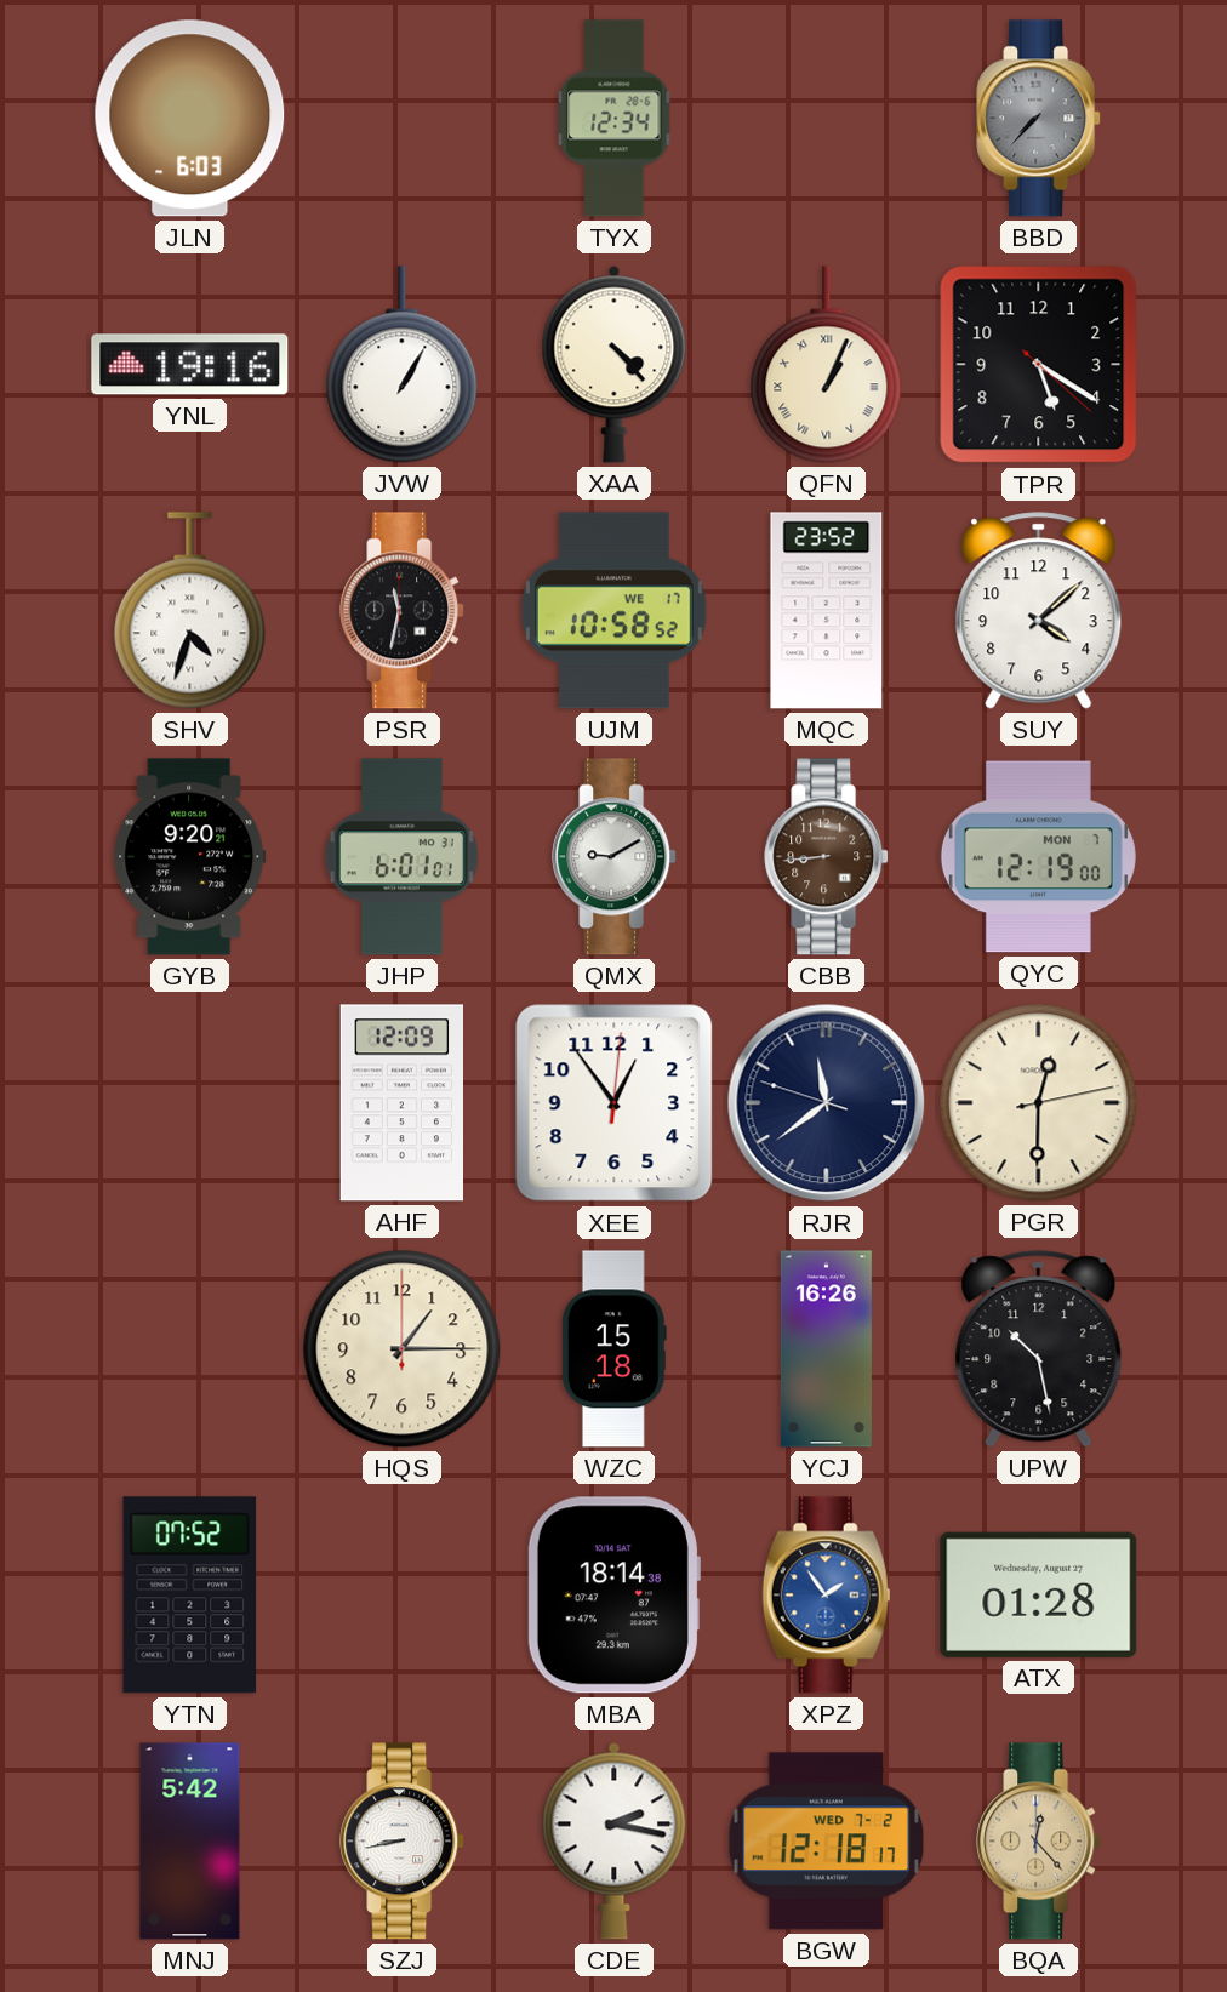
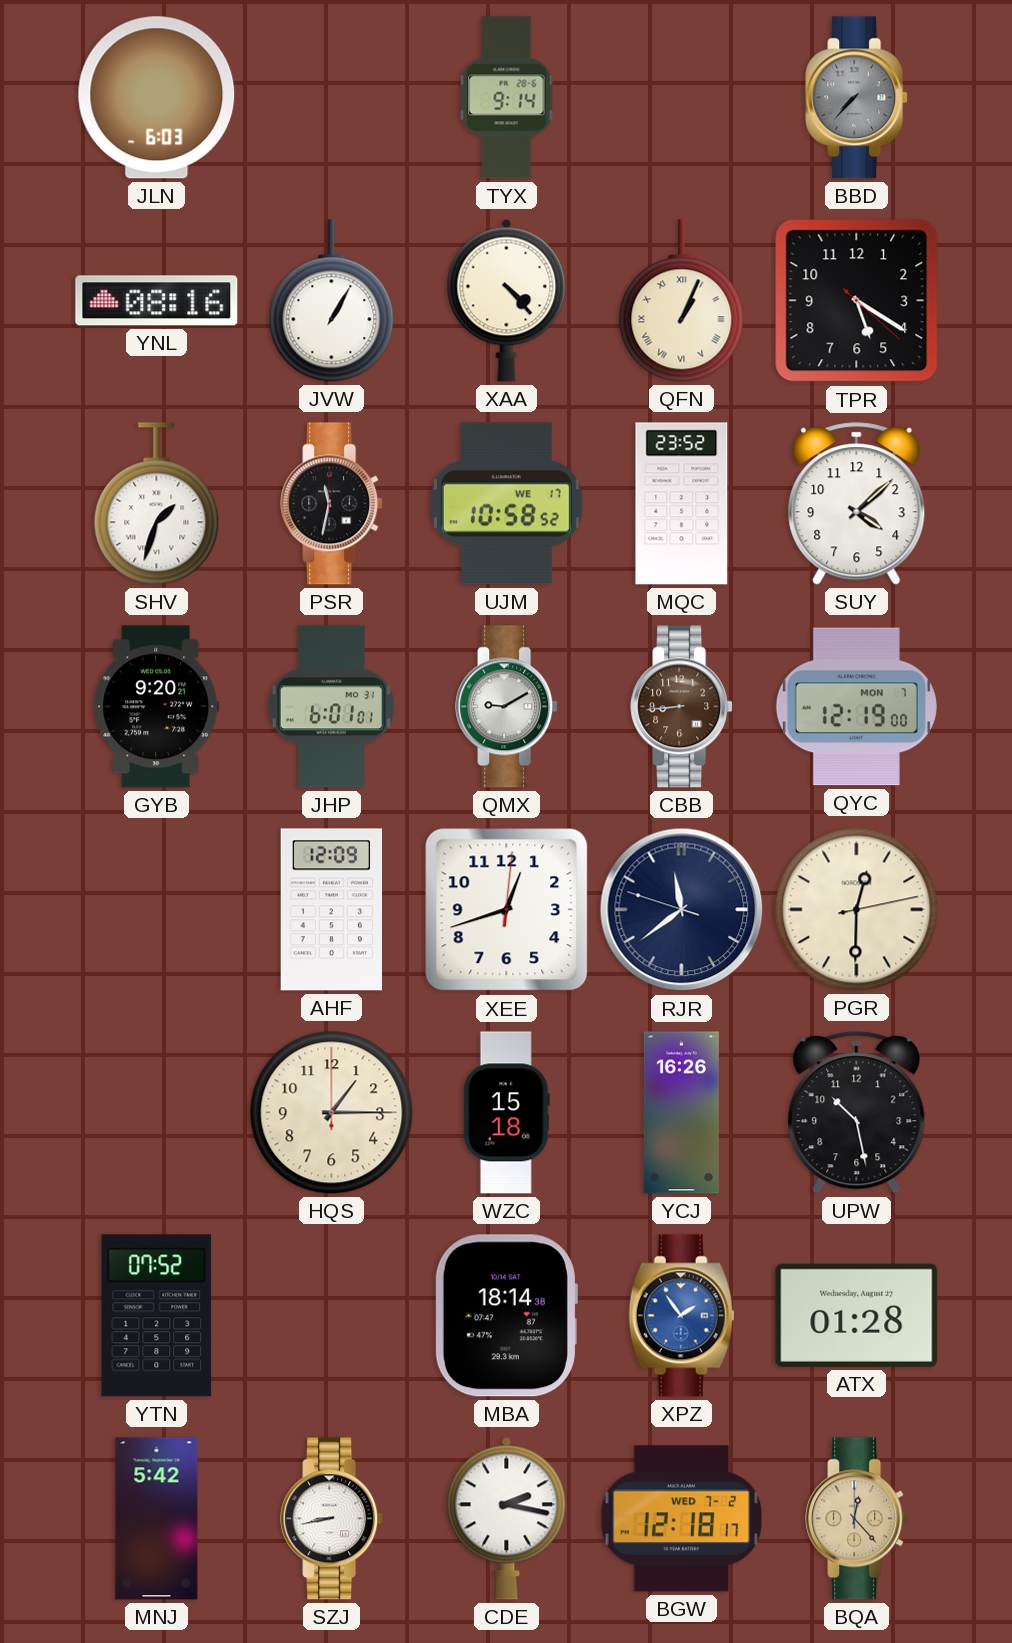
TYX: 12:34 -> 9:14
YNL: 19:16 -> 08:16
SHV: 4:33 -> 1:33
XEE: 12:54 -> 12:42
